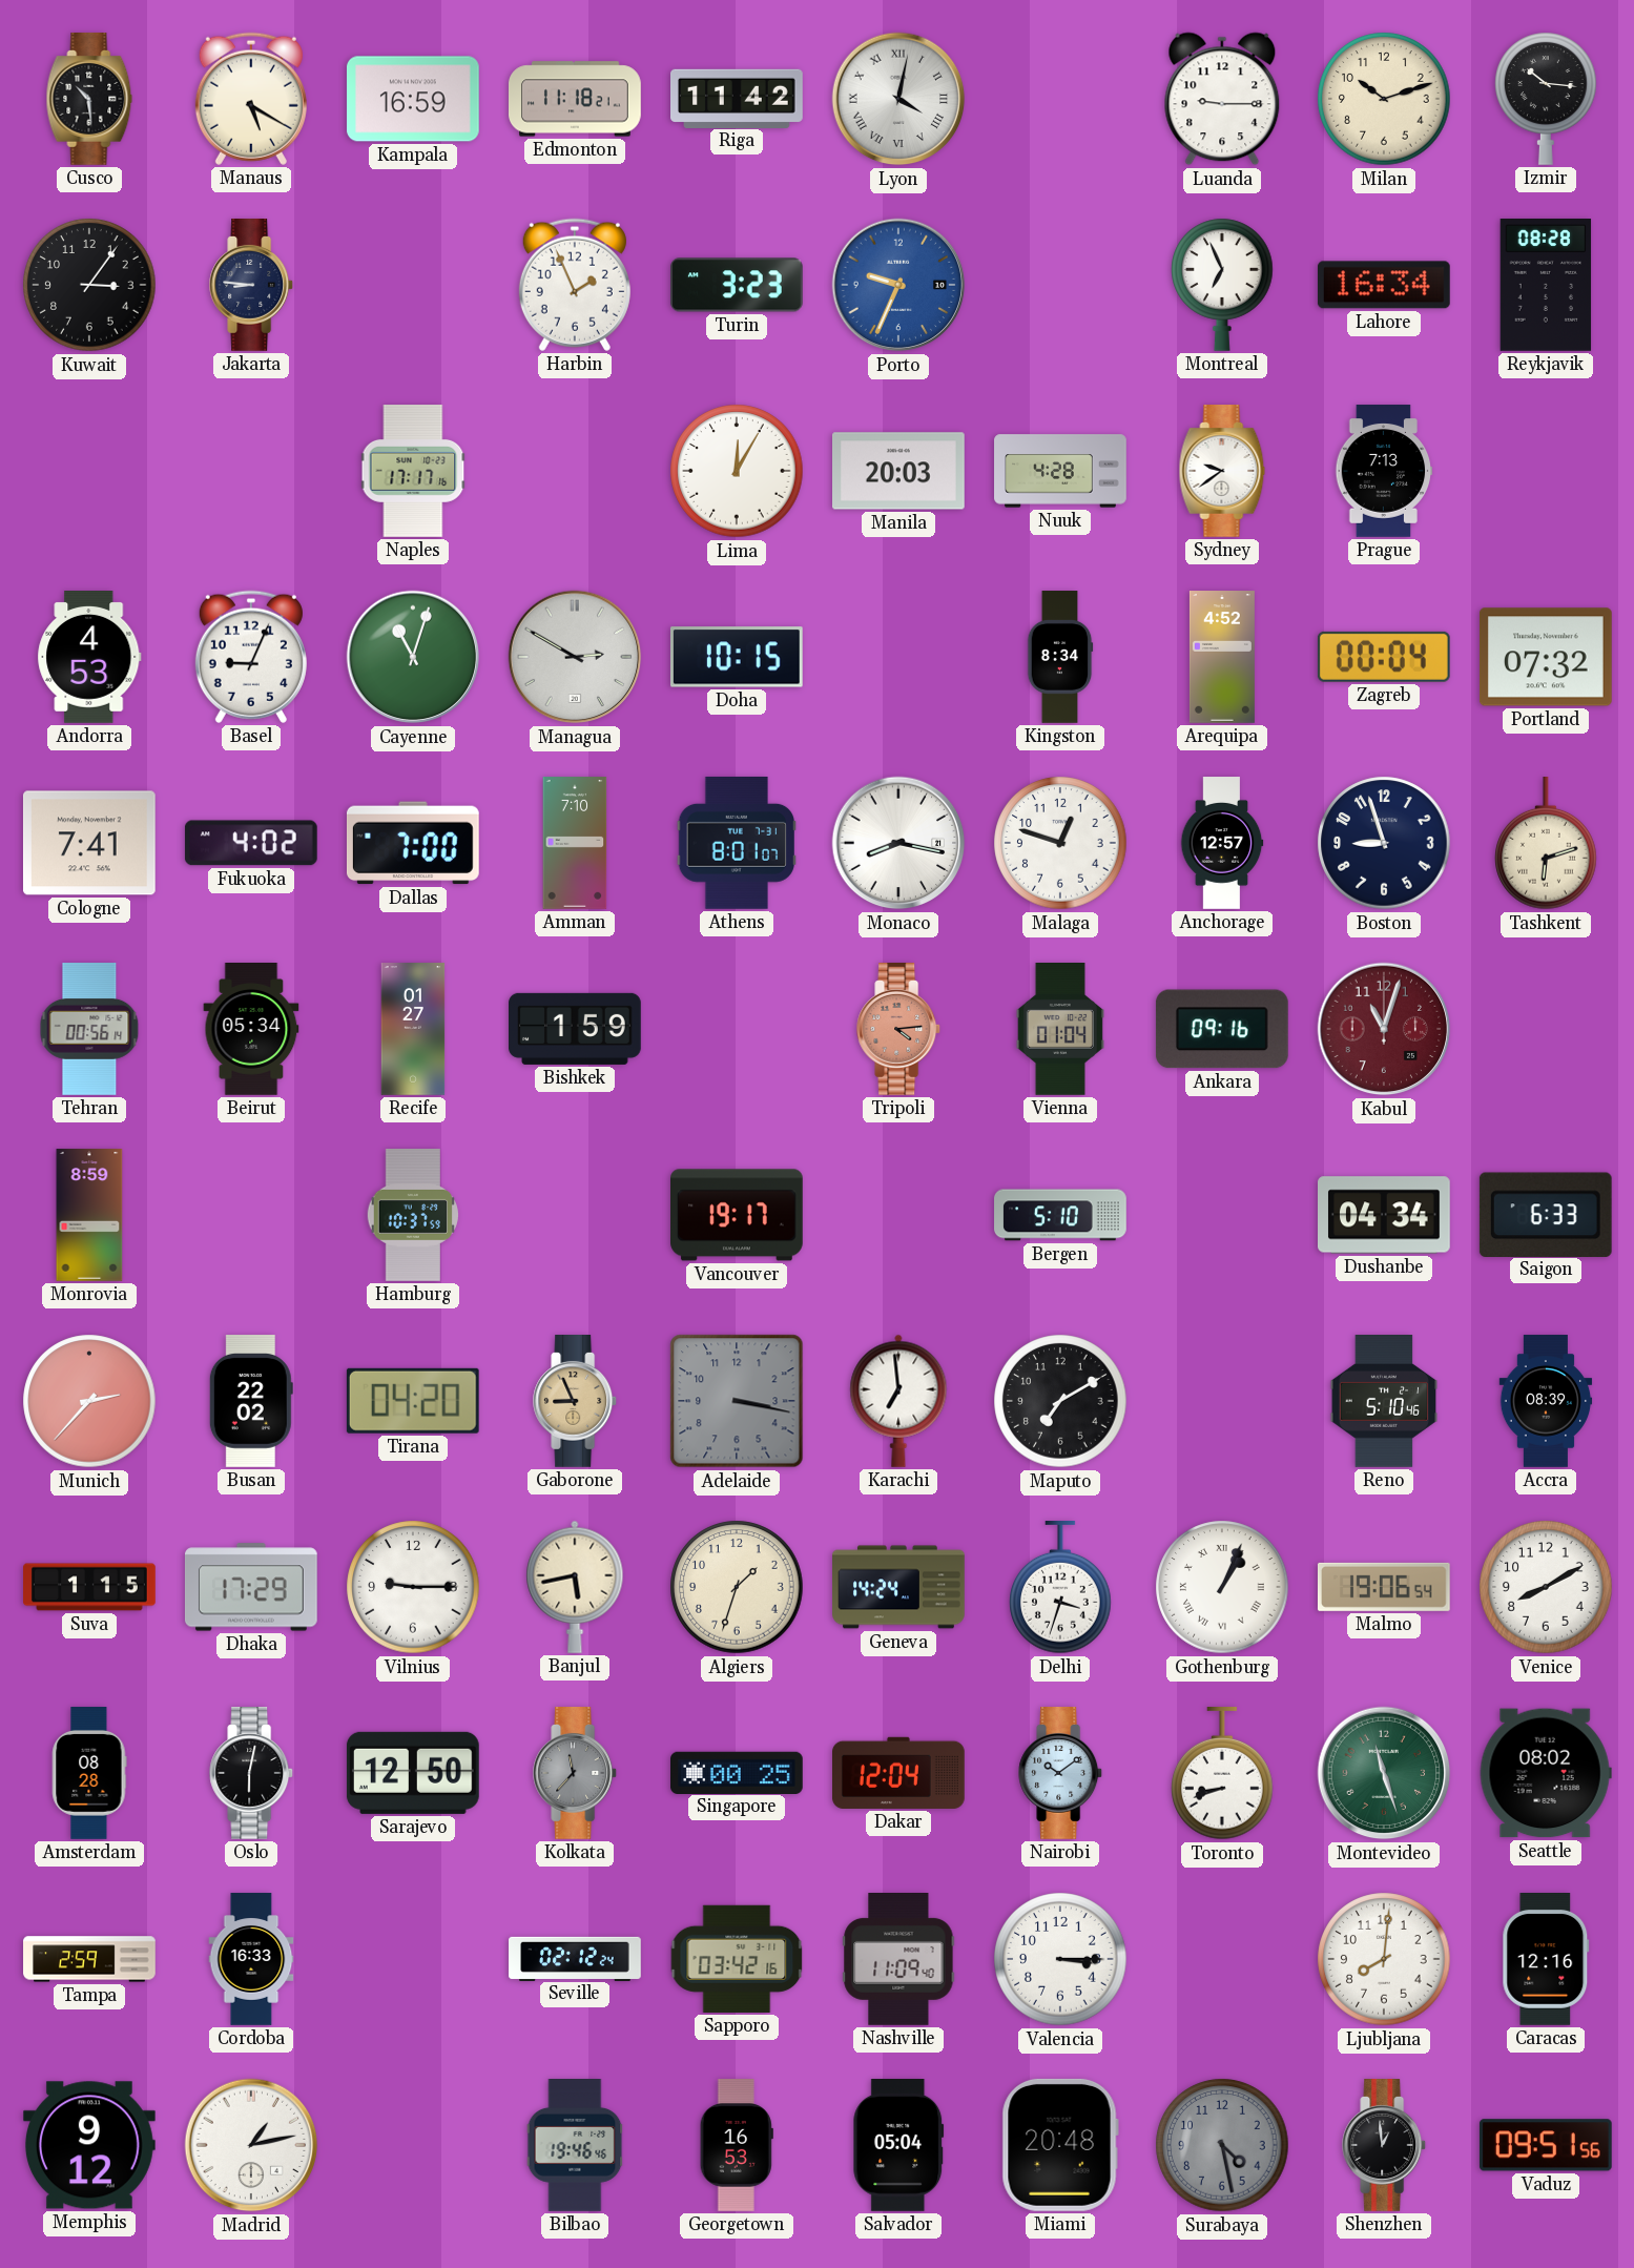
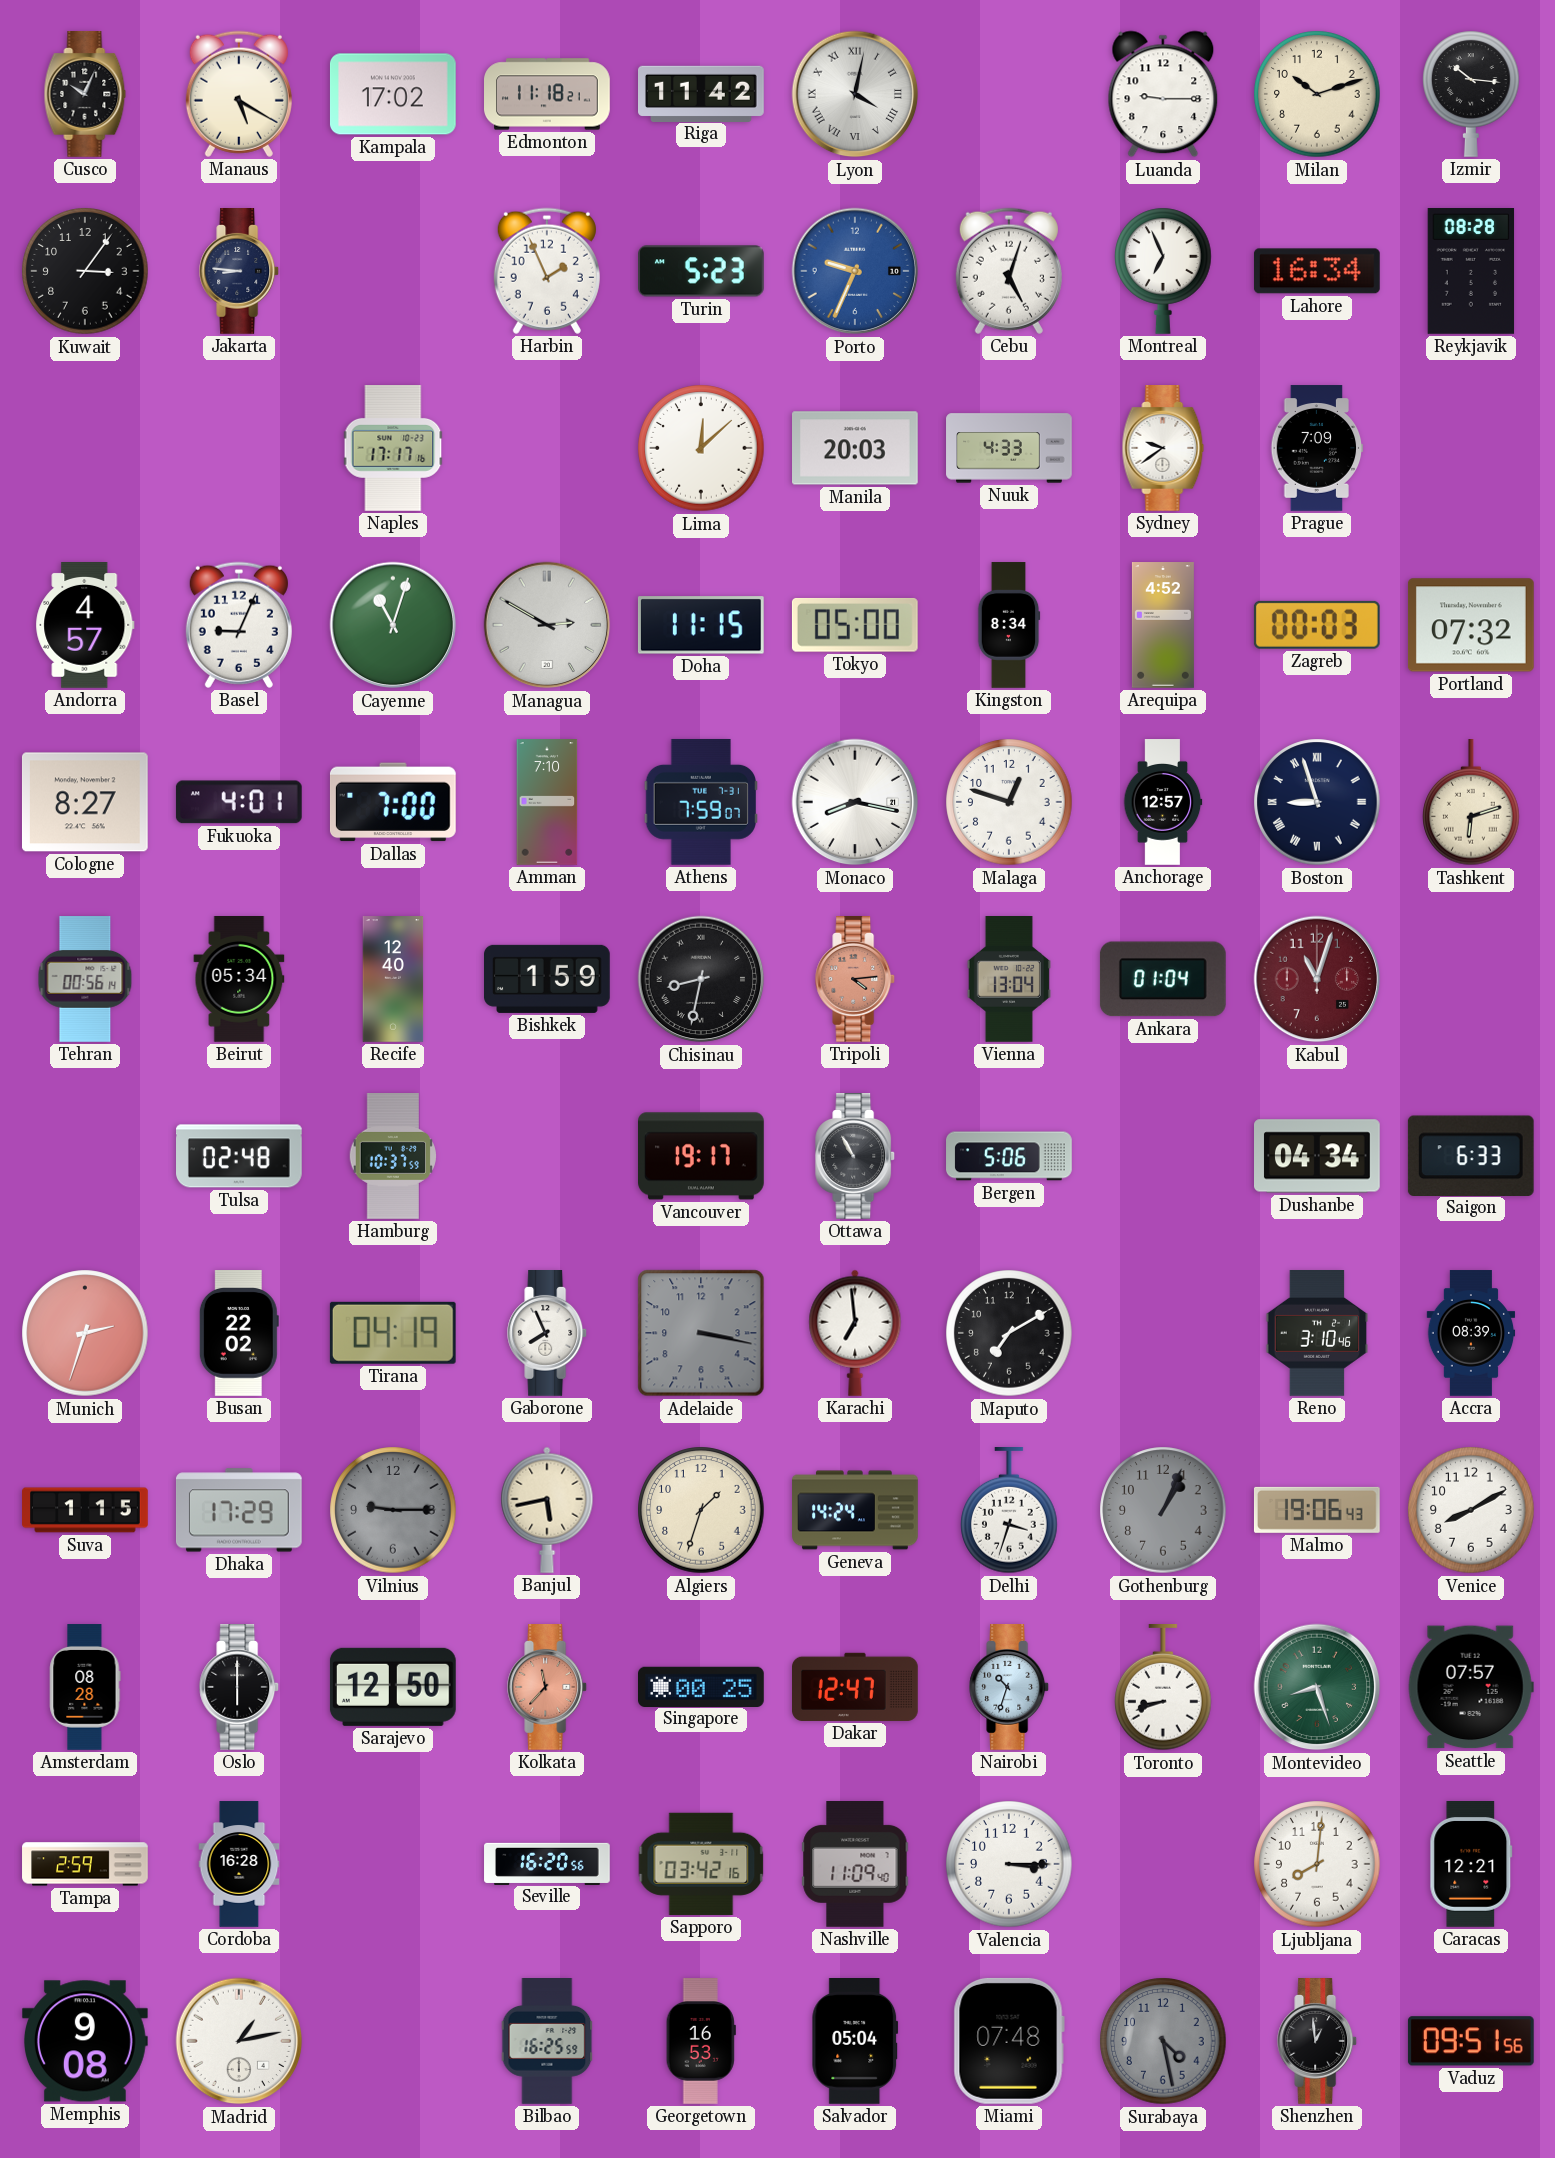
Cusco: 10:29 -> 10:04
Kampala: 16:59 -> 17:02
Turin: 3:23 -> 5:23
Cebu: none -> 5:03
Lima: 12:05 -> 12:08
Nuuk: 4:28 -> 4:33
Prague: 7:13 -> 7:09
Andorra: 4:53 -> 4:57
Doha: 10:15 -> 11:15
Tokyo: none -> 05:00
Zagreb: 00:04 -> 00:03
Cologne: 7:41 -> 8:27
Fukuoka: 4:02 -> 4:01
Athens: 8:01 -> 7:59
Boston numerals: Arabic -> Roman
Recife: 01:27 -> 12:40
Chisinau: none -> 8:32
Vienna: 01:04 -> 13:04
Ankara: 09:16 -> 01:04
Monrovia: 8:59 -> none
Tulsa: none -> 02:48
Ottawa: none -> 10:55
Bergen: 5:10 -> 5:06
Munich: 2:37 -> 2:33
Tirana: 04:20 -> 04:19
Gaborone: 8:56 -> 7:56
Gaborone dial: champagne -> white
Reno: 5:10 -> 3:10
Vilnius dial: white -> grey
Gothenburg dial: white -> grey
Gothenburg numerals: Roman -> Arabic
Malmo: 19:06:54 -> 19:06:43
Oslo: 6:02 -> 6:00
Kolkata dial: grey -> salmon
Dakar: 12:04 -> 12:47
Nairobi: 10:09 -> 10:33
Montevideo: 11:27 -> 8:27
Seattle: 08:02 -> 07:57
Cordoba: 16:33 -> 16:28
Seville: 02:12 -> 16:20
Caracas: 12:16 -> 12:21
Memphis: 9:12 -> 9:08
Bilbao: 19:46 -> 16:25
Miami: 20:48 -> 07:48
